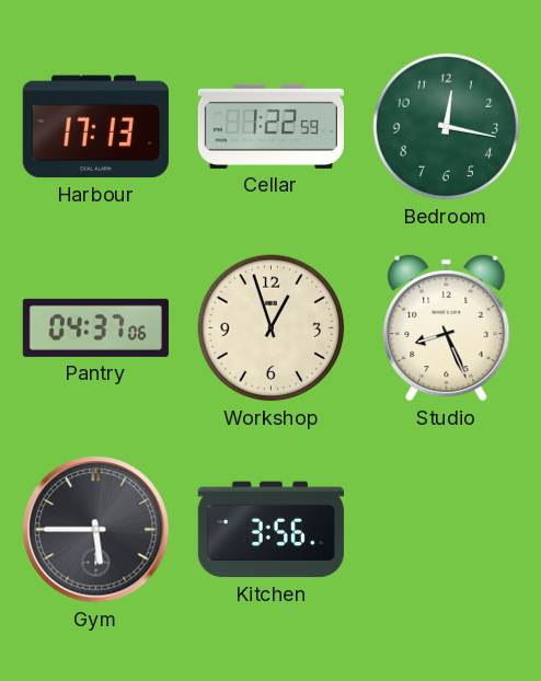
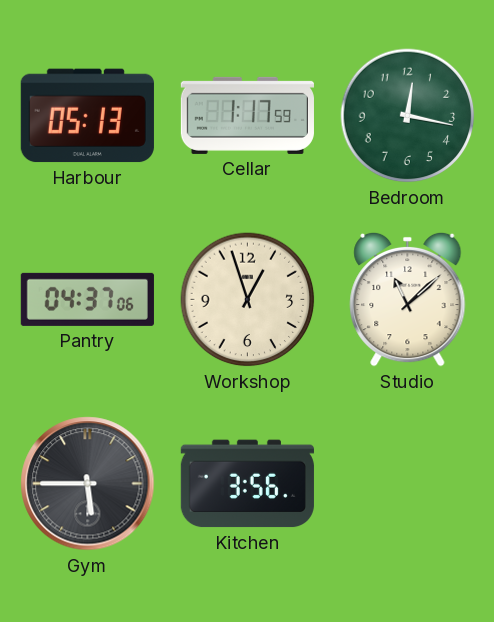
Harbour: 17:13 -> 05:13
Cellar: 1:22 -> 1:17
Studio: 8:26 -> 11:08
